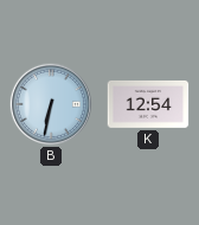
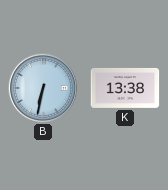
K: 12:54 -> 13:38
